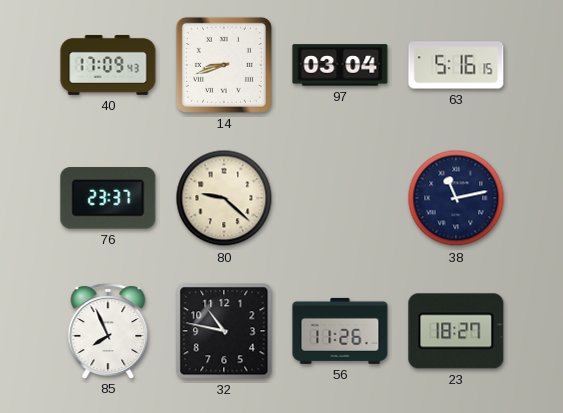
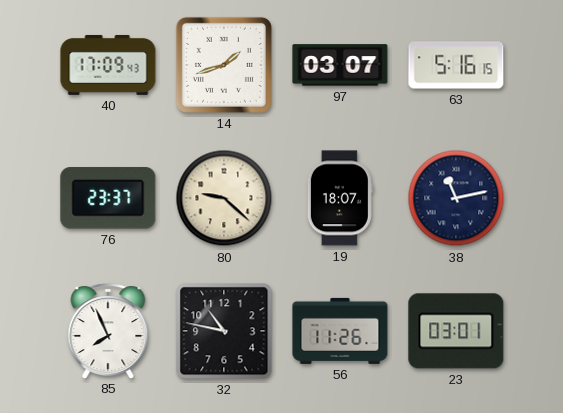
14: 8:42 -> 1:42
97: 03:04 -> 03:07
19: none -> 18:07
23: 18:27 -> 03:01
